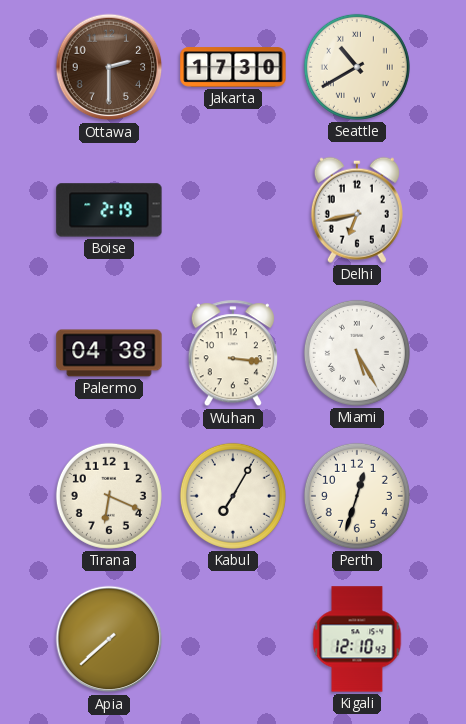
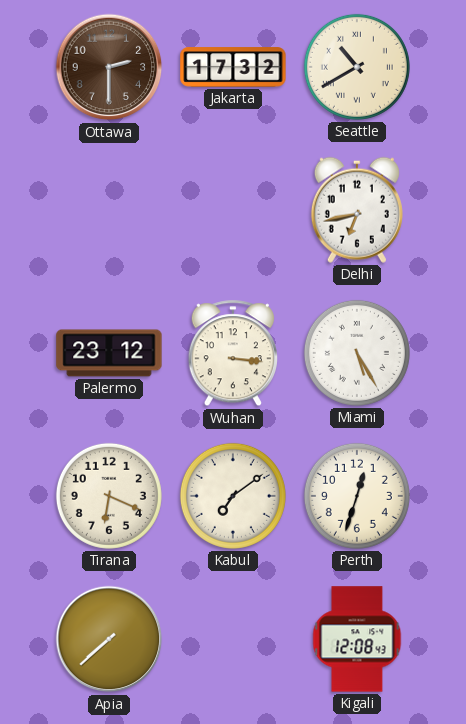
Jakarta: 17:30 -> 17:32
Boise: 2:19 -> none
Palermo: 04:38 -> 23:12
Kabul: 7:05 -> 7:09
Kigali: 12:10 -> 12:08
